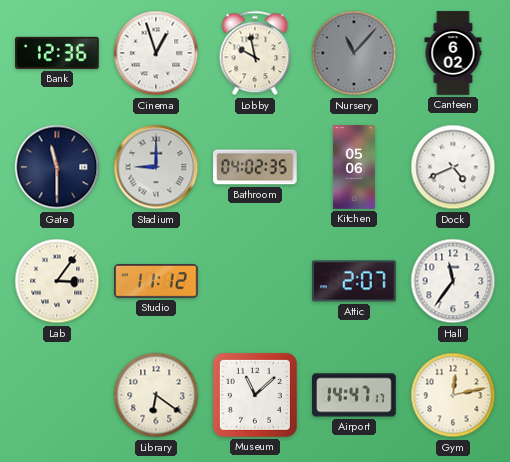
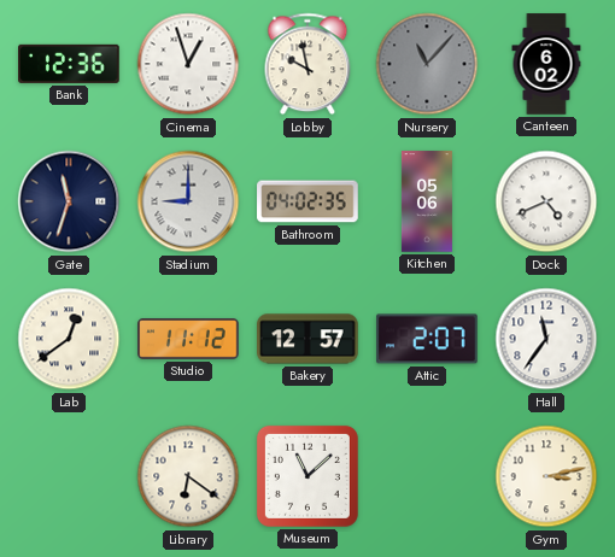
Gate: 11:30 -> 11:33
Lab: 3:06 -> 12:39
Bakery: none -> 12:57
Airport: 14:47 -> none
Gym: 12:13 -> 3:13
